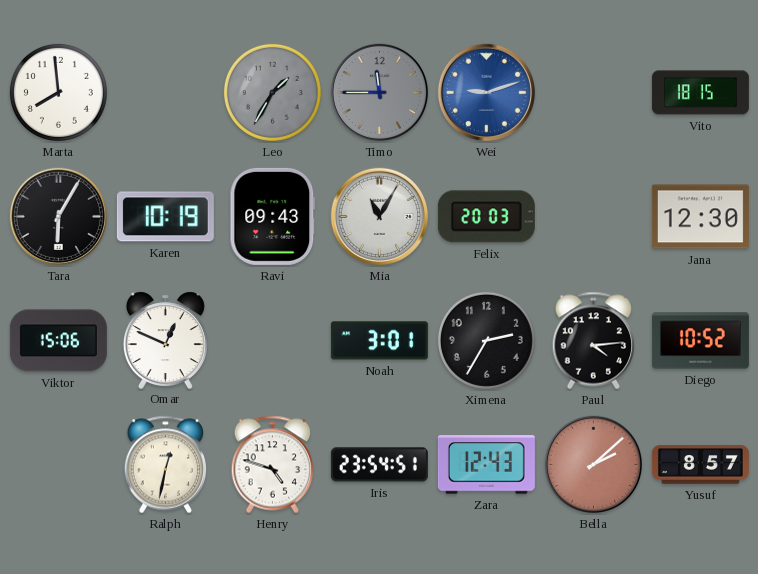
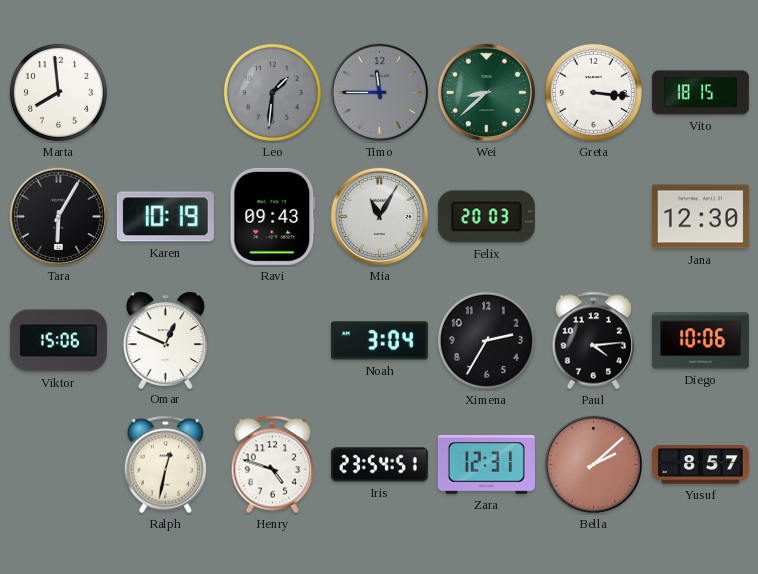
Leo: 1:35 -> 1:31
Wei: 9:12 -> 8:38
Wei dial: blue -> green
Greta: none -> 3:16
Noah: 3:01 -> 3:04
Diego: 10:52 -> 10:06
Zara: 12:43 -> 12:31
